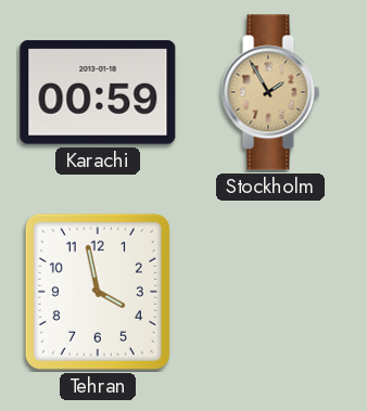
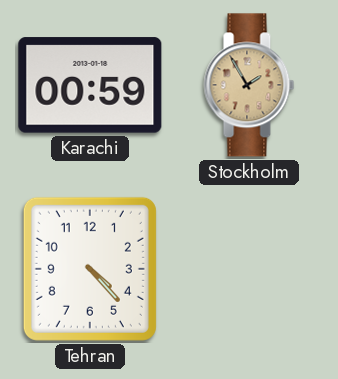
Tehran: 3:58 -> 4:23
